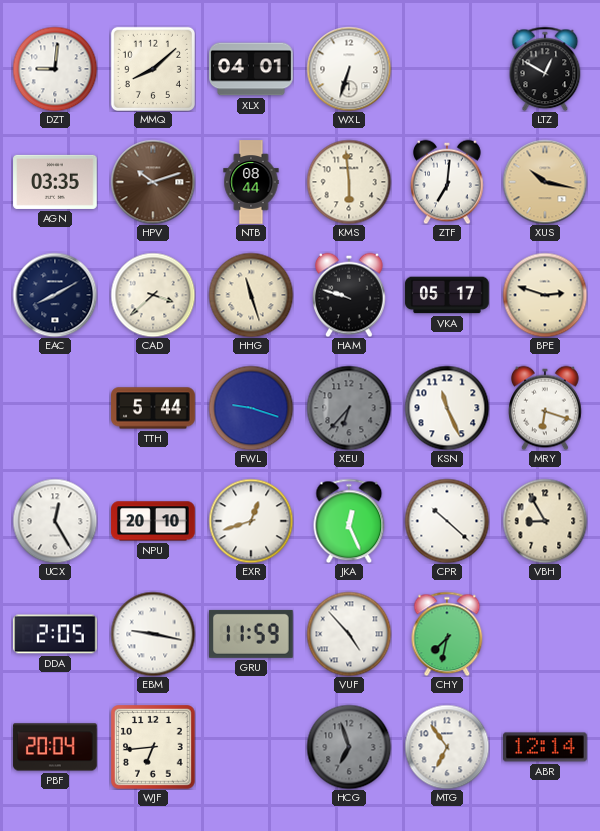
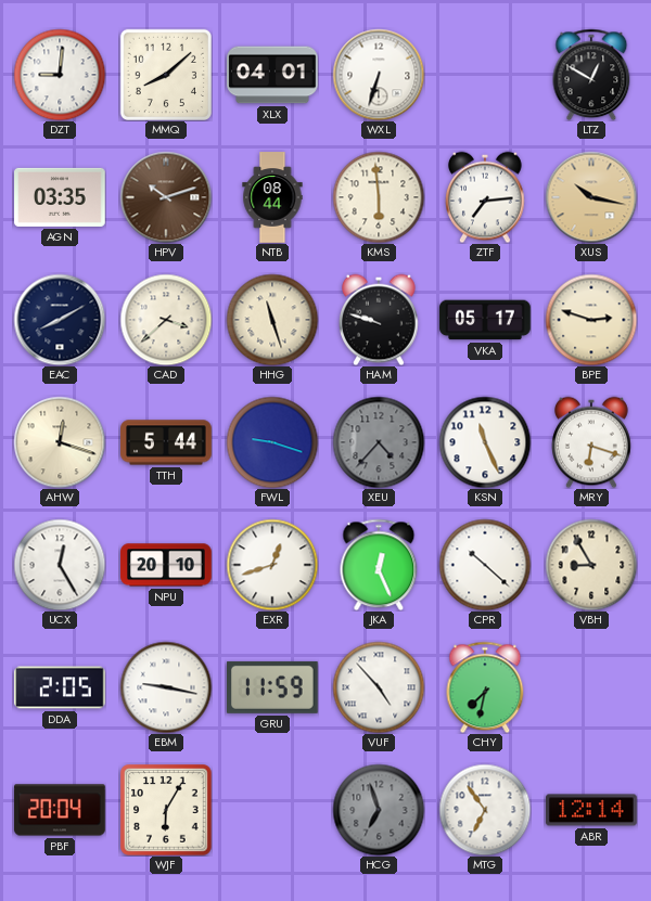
ZTF: 7:01 -> 7:14
AHW: none -> 12:18
XEU: 6:37 -> 4:37
WJF: 6:44 -> 6:05
